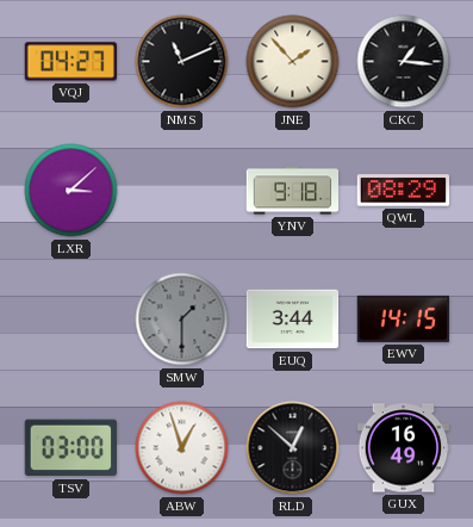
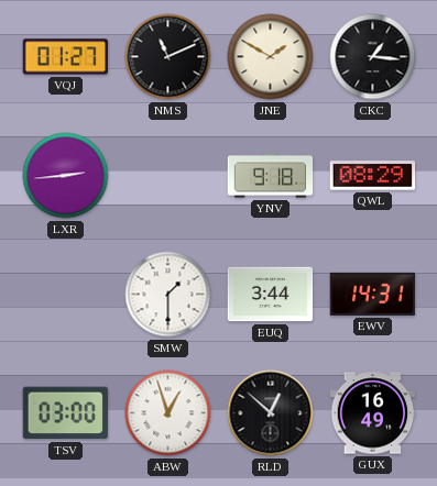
VQJ: 04:27 -> 01:27
JNE: 1:53 -> 1:50
LXR: 3:08 -> 2:44
SMW dial: grey -> white
EWV: 14:15 -> 14:31
